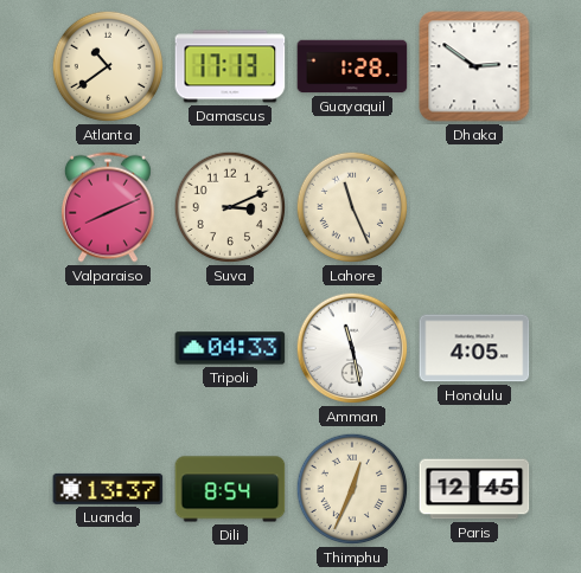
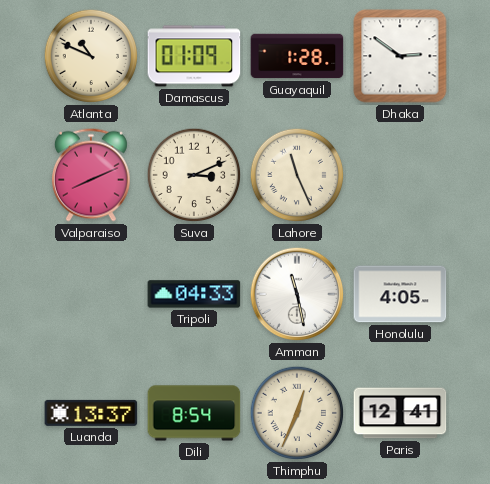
Atlanta: 10:39 -> 10:49
Damascus: 17:13 -> 01:09
Paris: 12:45 -> 12:41
